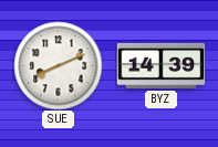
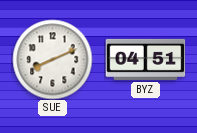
BYZ: 14:39 -> 04:51
